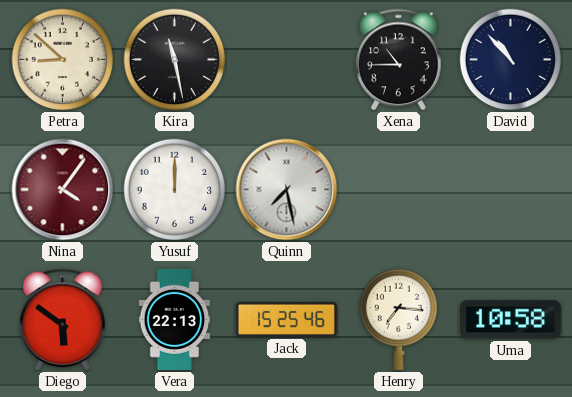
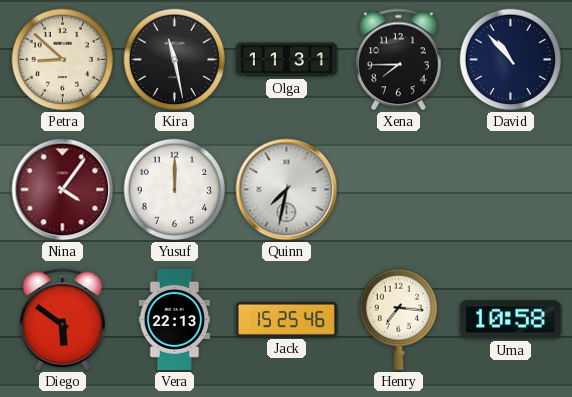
Olga: none -> 11:31
Xena: 10:45 -> 7:45
Quinn: 7:28 -> 7:32
